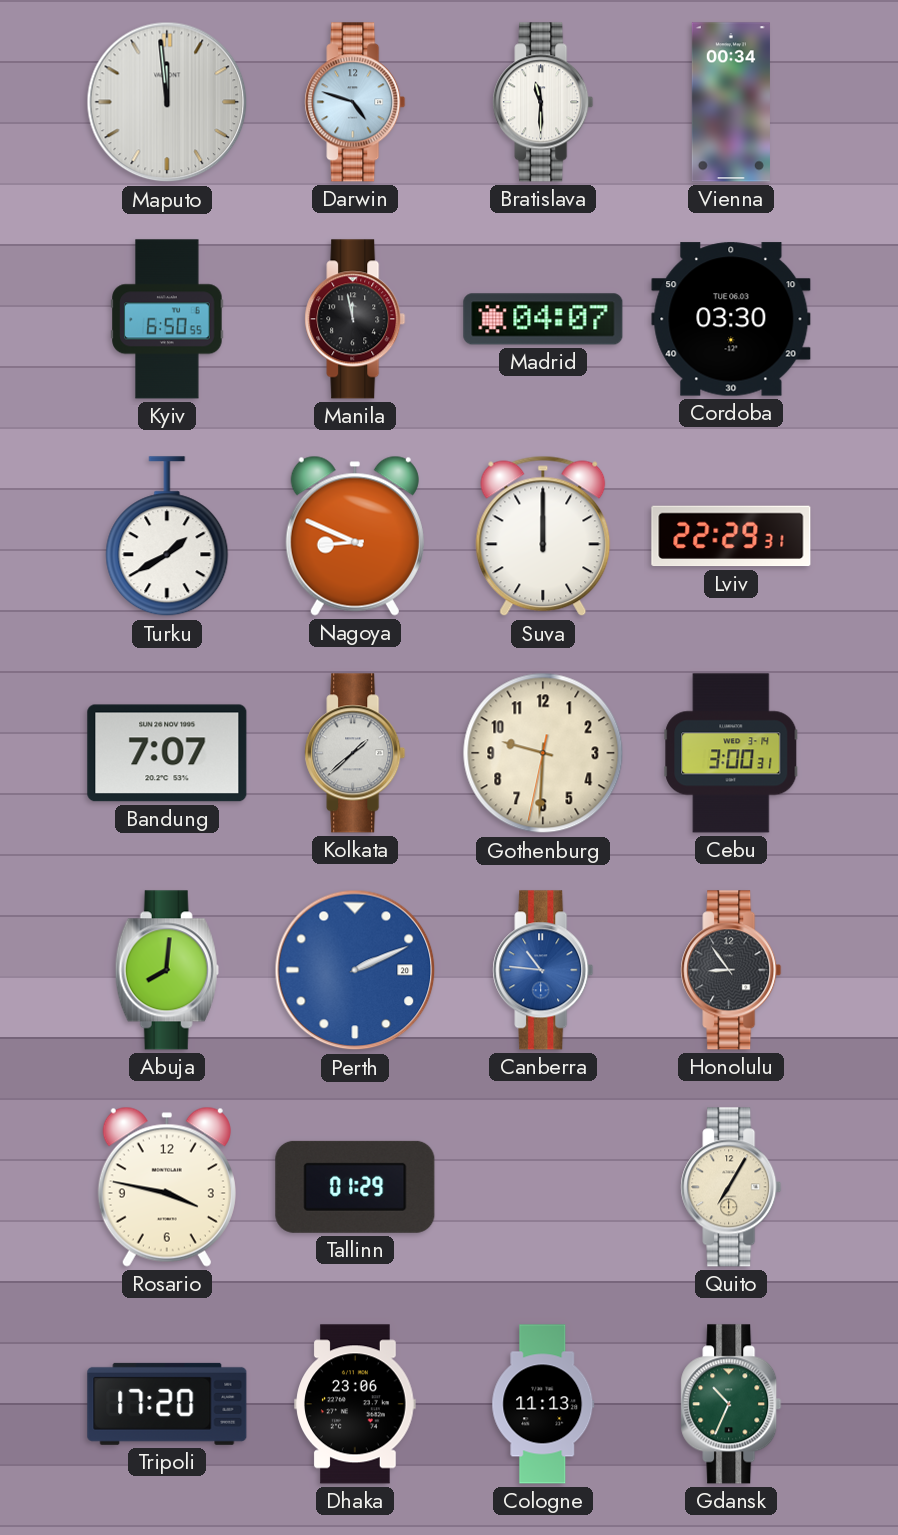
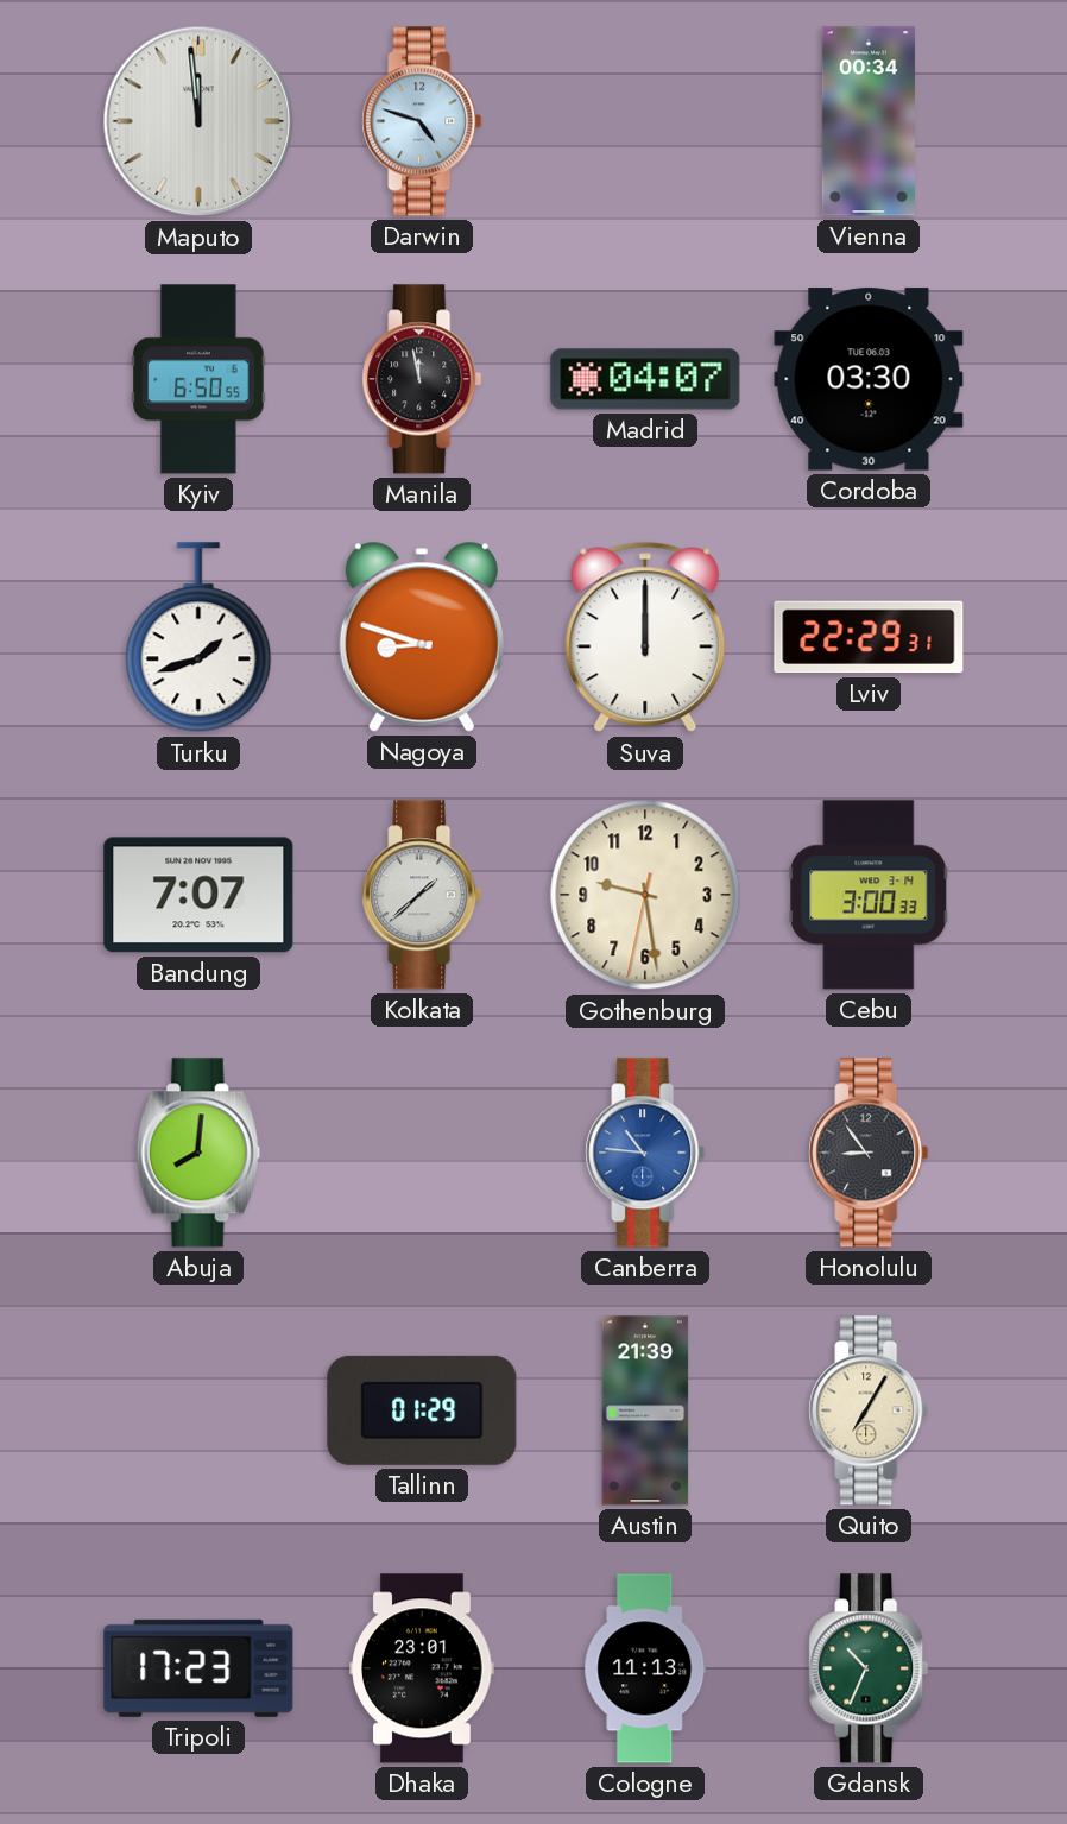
Bratislava: 11:30 -> none
Turku: 1:40 -> 1:42
Nagoya: 8:49 -> 8:48
Gothenburg: 9:30 -> 9:28
Cebu: 3:00:31 -> 3:00:33
Perth: 2:11 -> none
Rosario: 3:47 -> none
Austin: none -> 21:39
Tripoli: 17:20 -> 17:23
Dhaka: 23:06 -> 23:01
